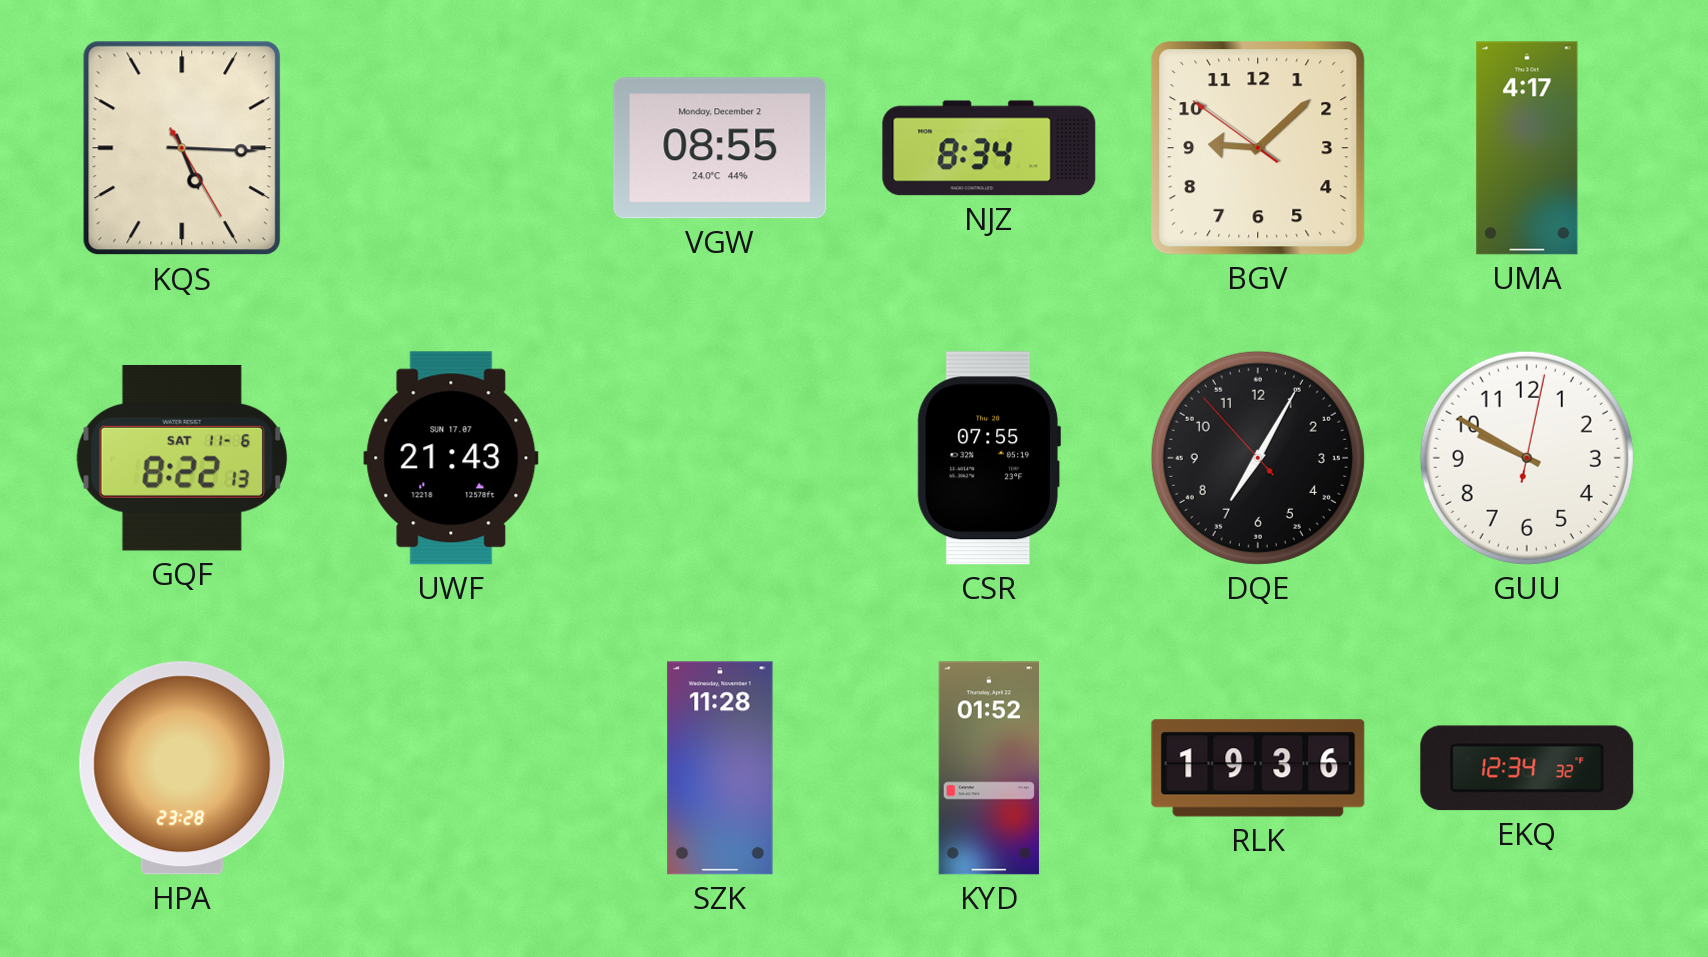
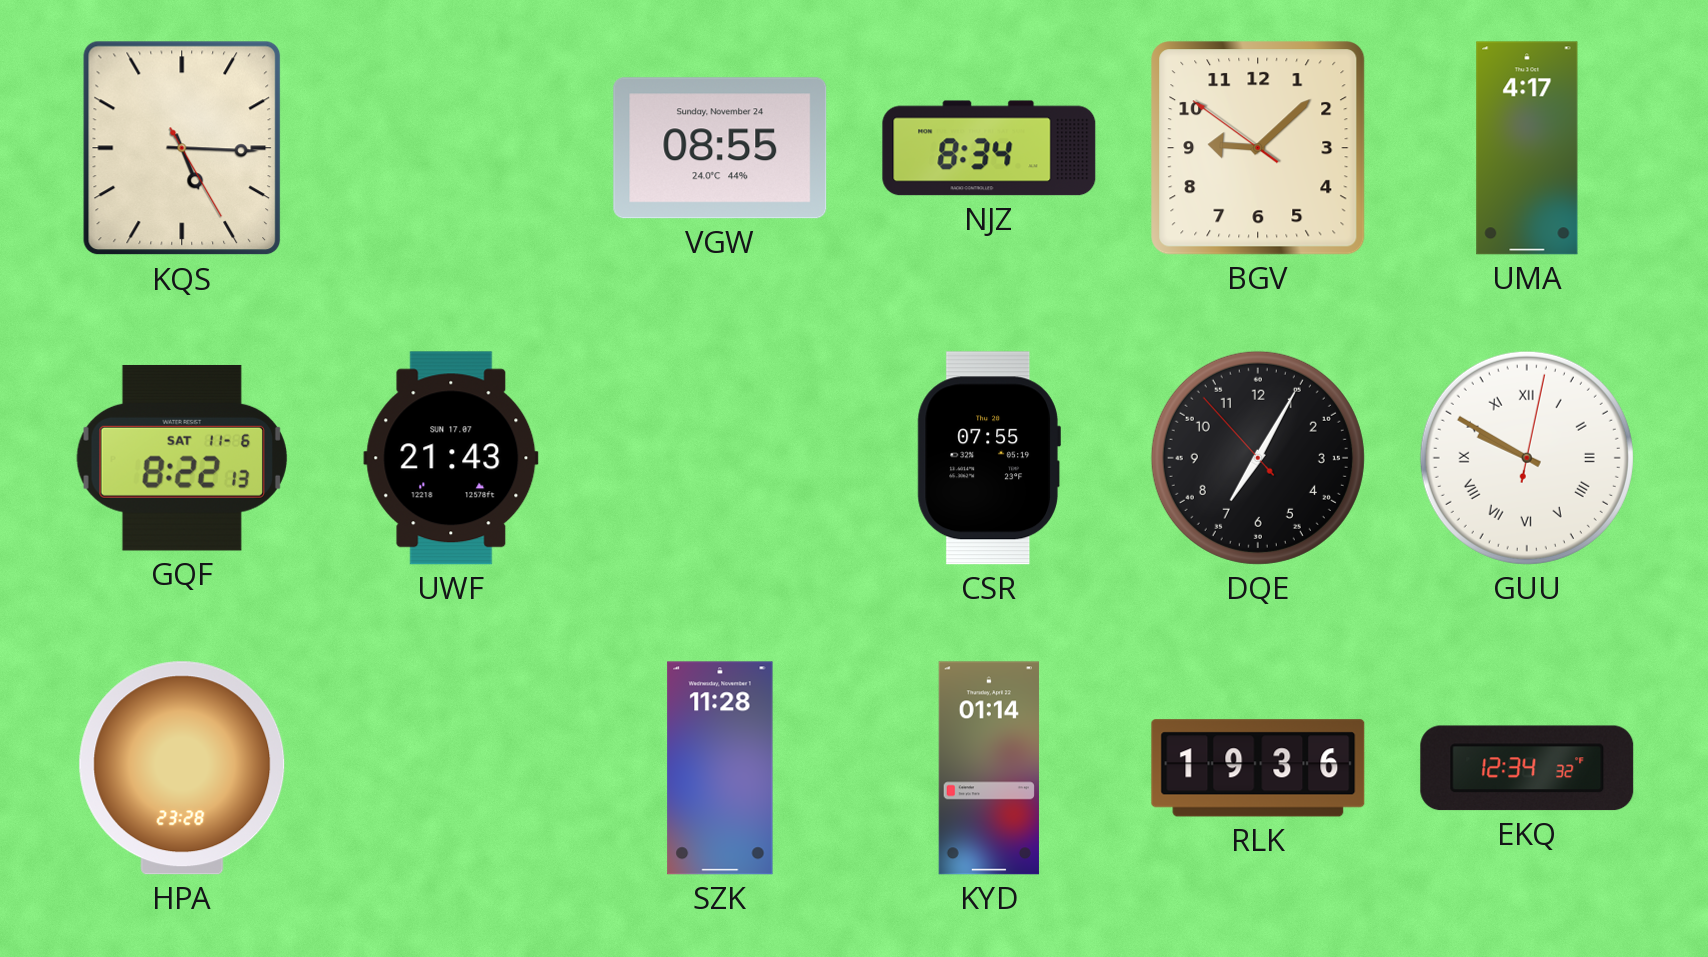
VGW date: Monday, December 2 -> Sunday, November 24
GUU numerals: Arabic -> Roman
KYD: 01:52 -> 01:14
